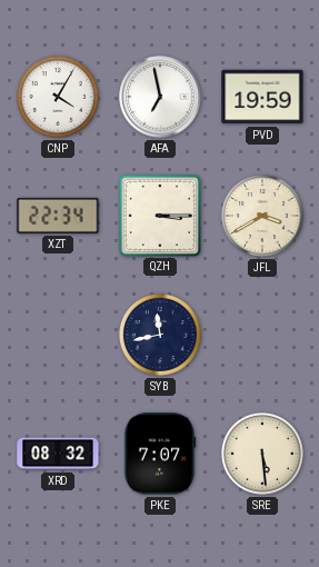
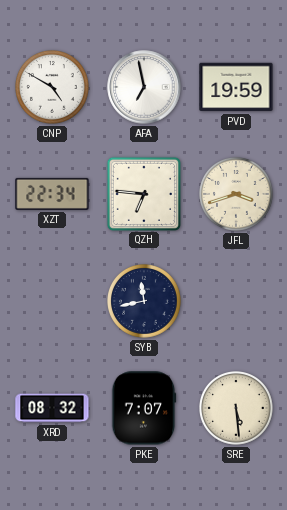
CNP: 4:05 -> 4:50
QZH: 3:15 -> 6:46
JFL: 3:40 -> 3:42
